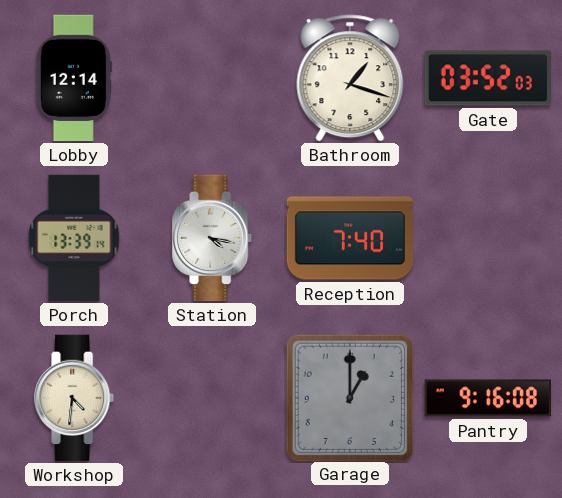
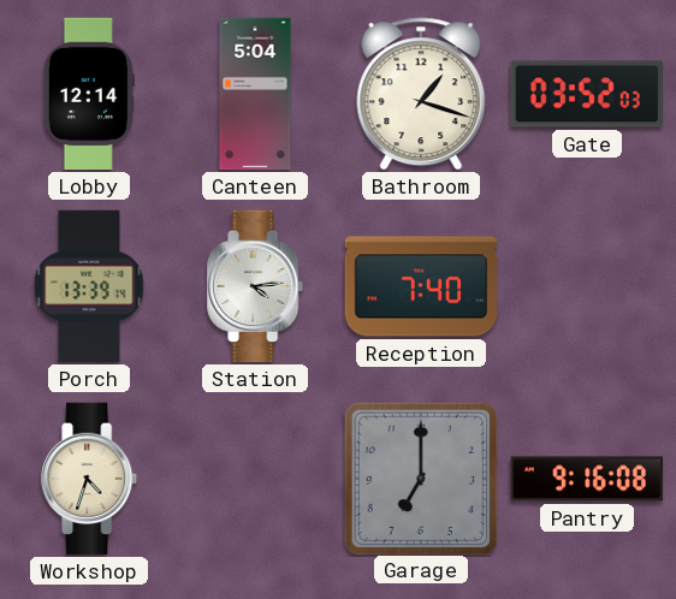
Canteen: none -> 5:04
Station: 4:17 -> 4:14
Workshop: 4:31 -> 4:33
Garage: 1:00 -> 7:00
